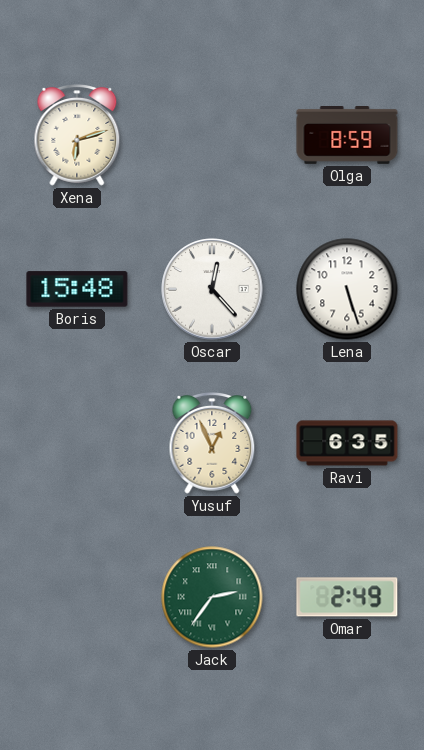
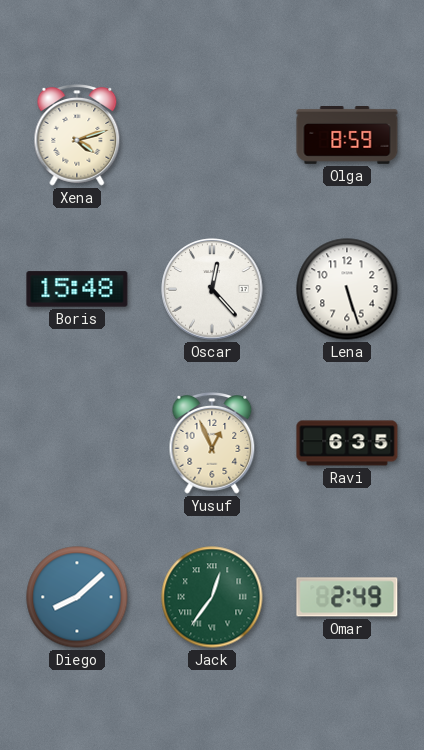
Xena: 6:12 -> 4:12
Diego: none -> 8:08
Jack: 2:36 -> 12:36
